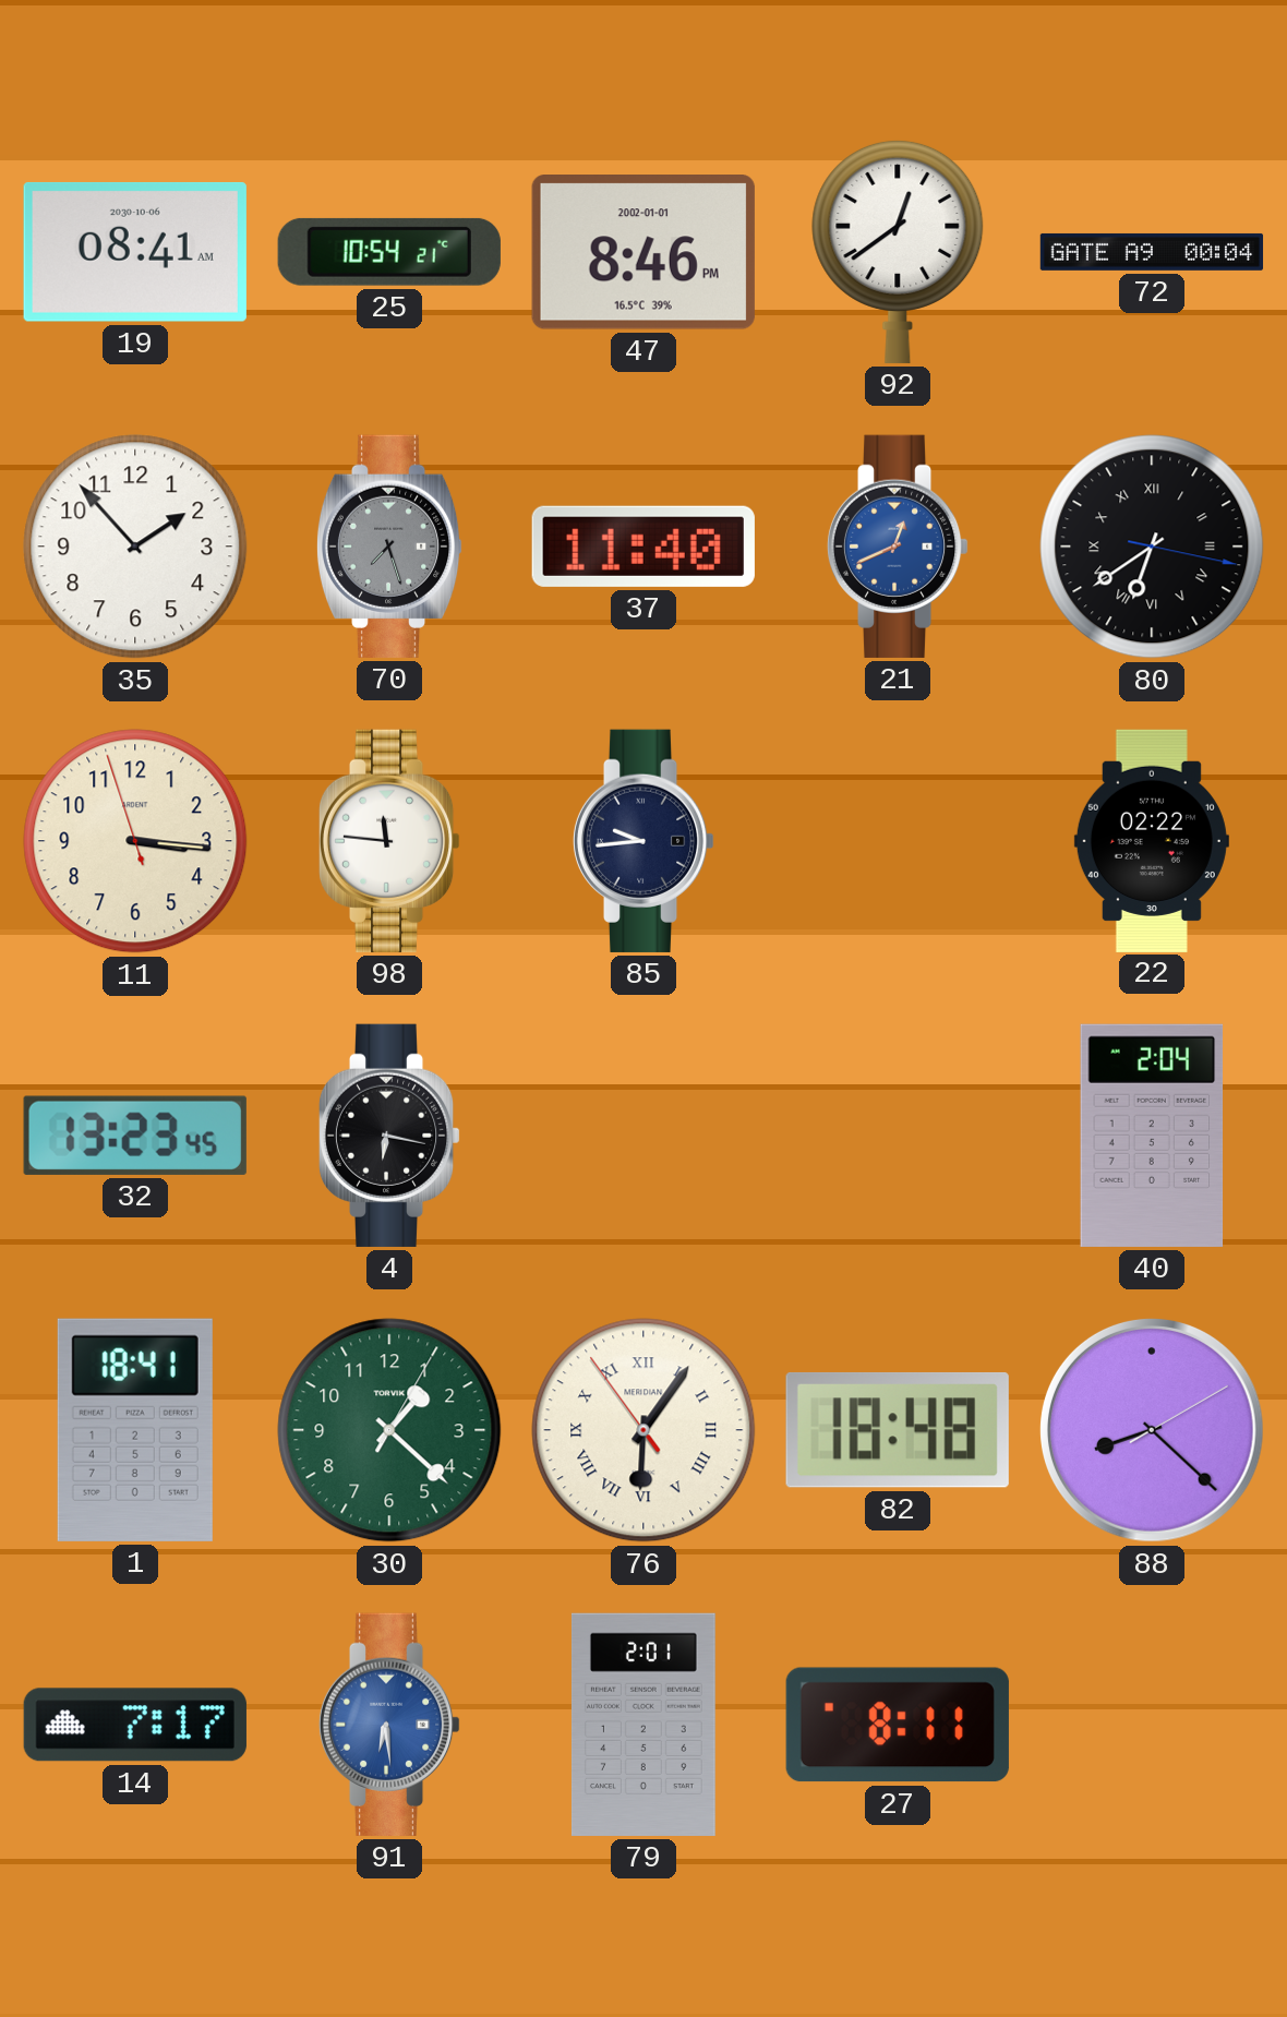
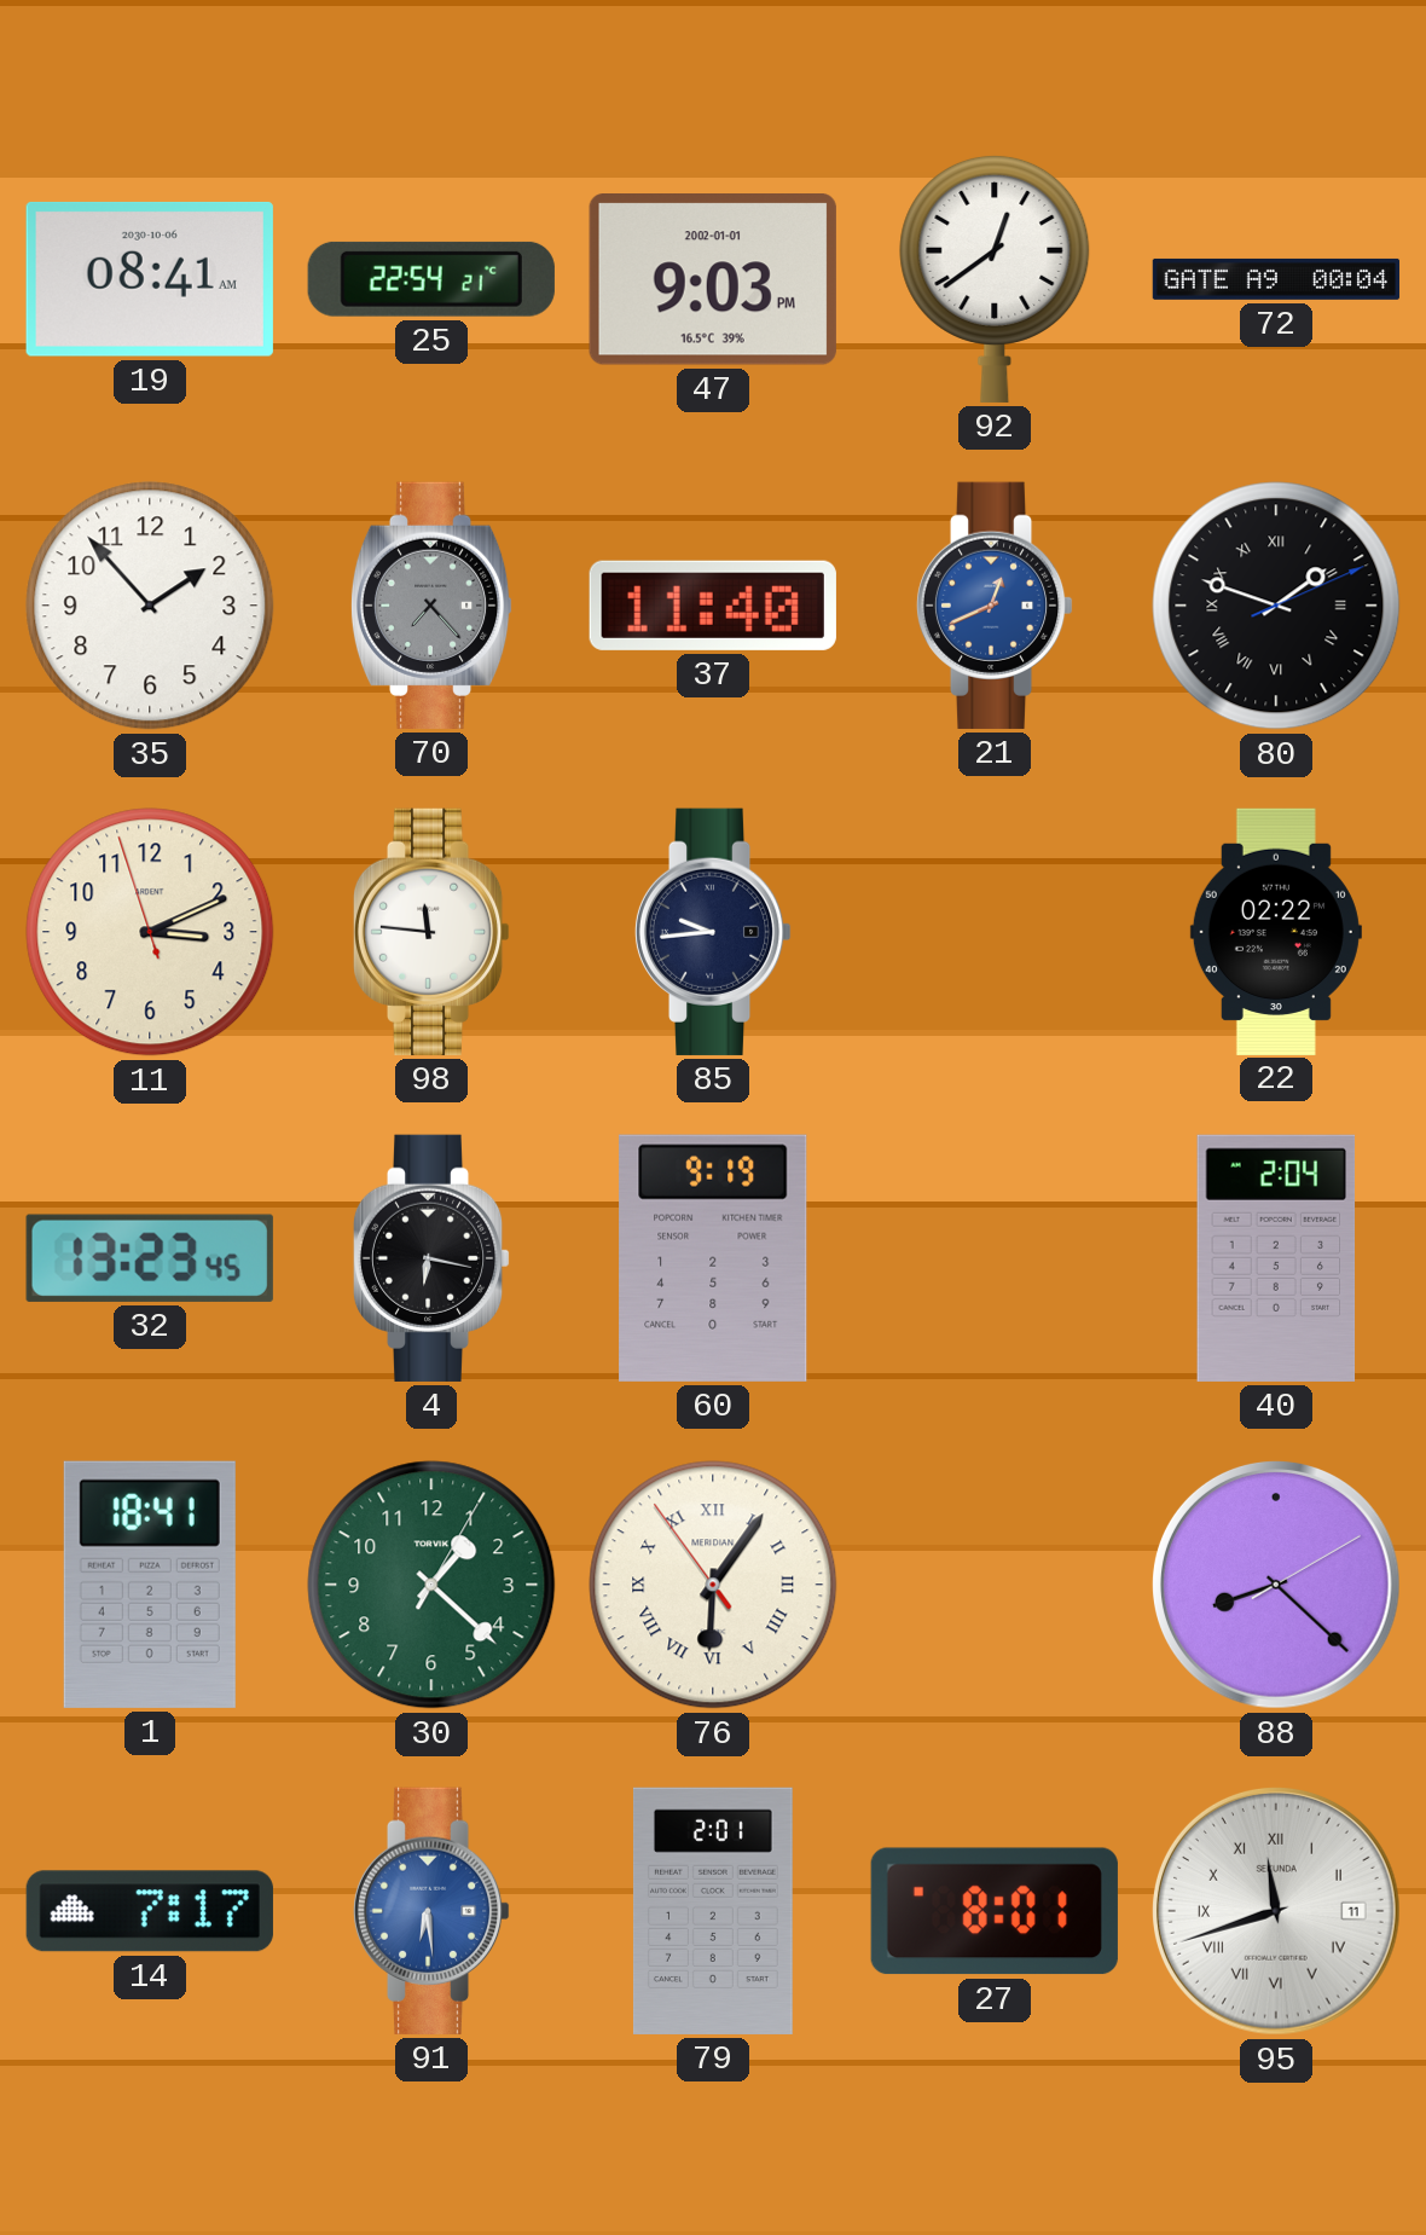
25: 10:54 -> 22:54
47: 8:46 -> 9:03
70: 7:27 -> 7:23
80: 6:39 -> 1:48
11: 3:15 -> 3:10
60: none -> 9:19
82: 18:48 -> none
27: 8:11 -> 8:01
95: none -> 11:42
